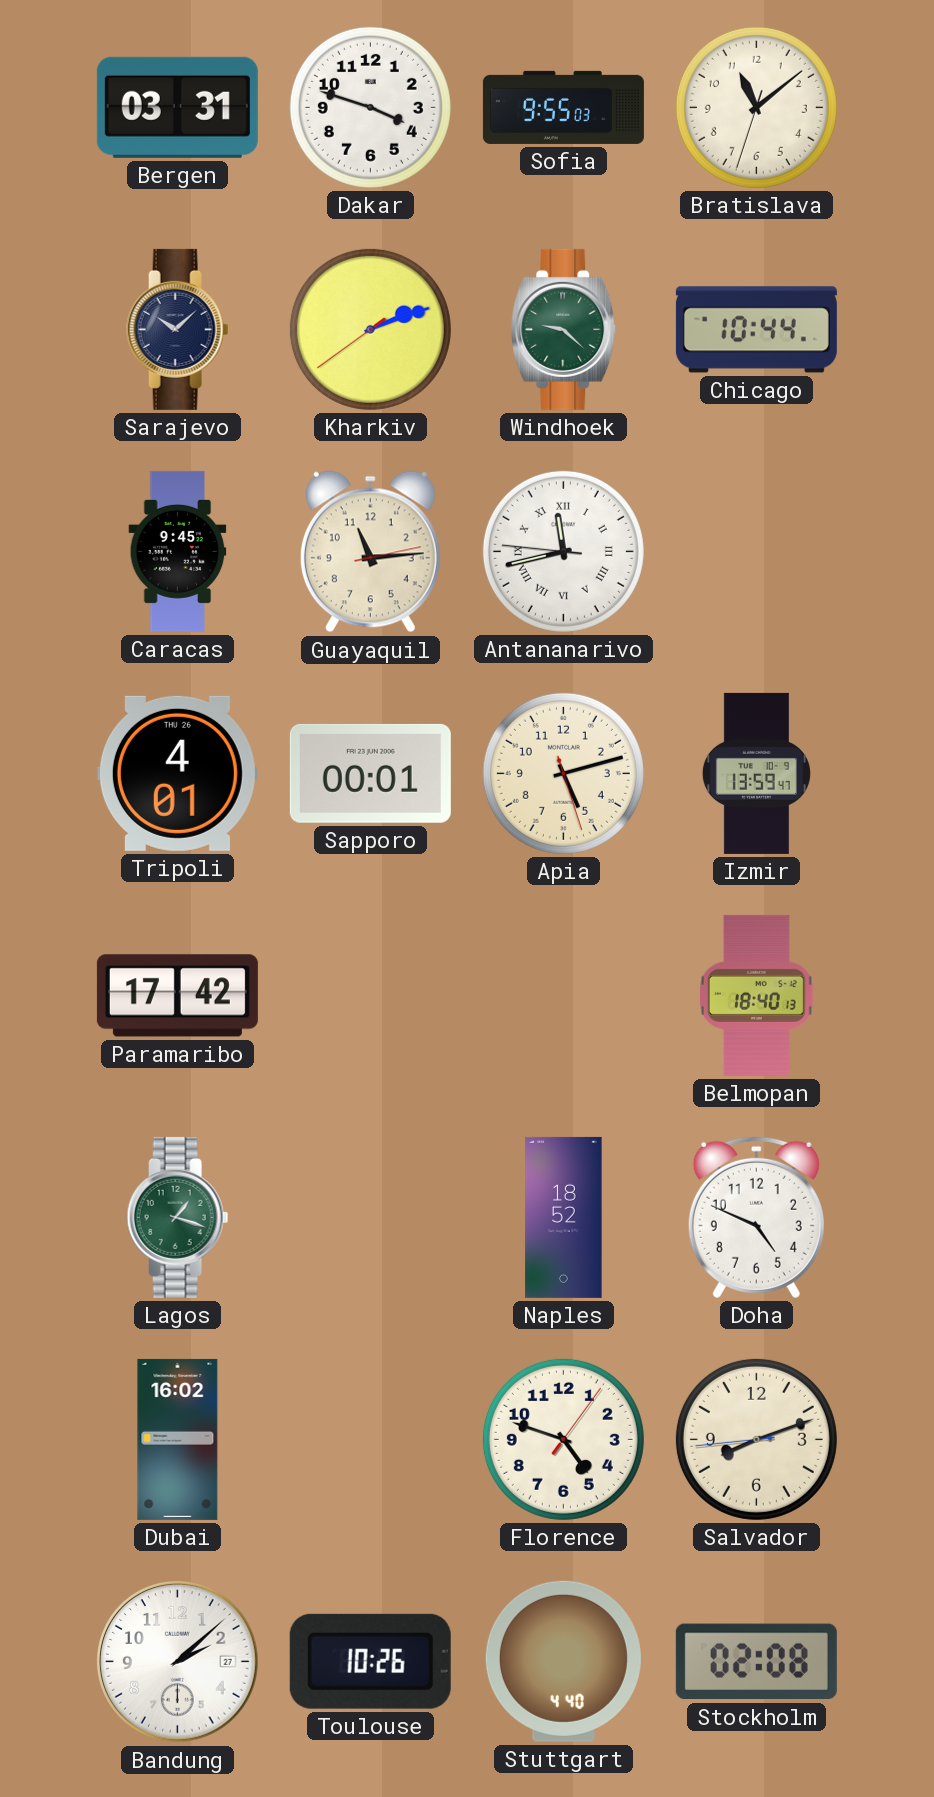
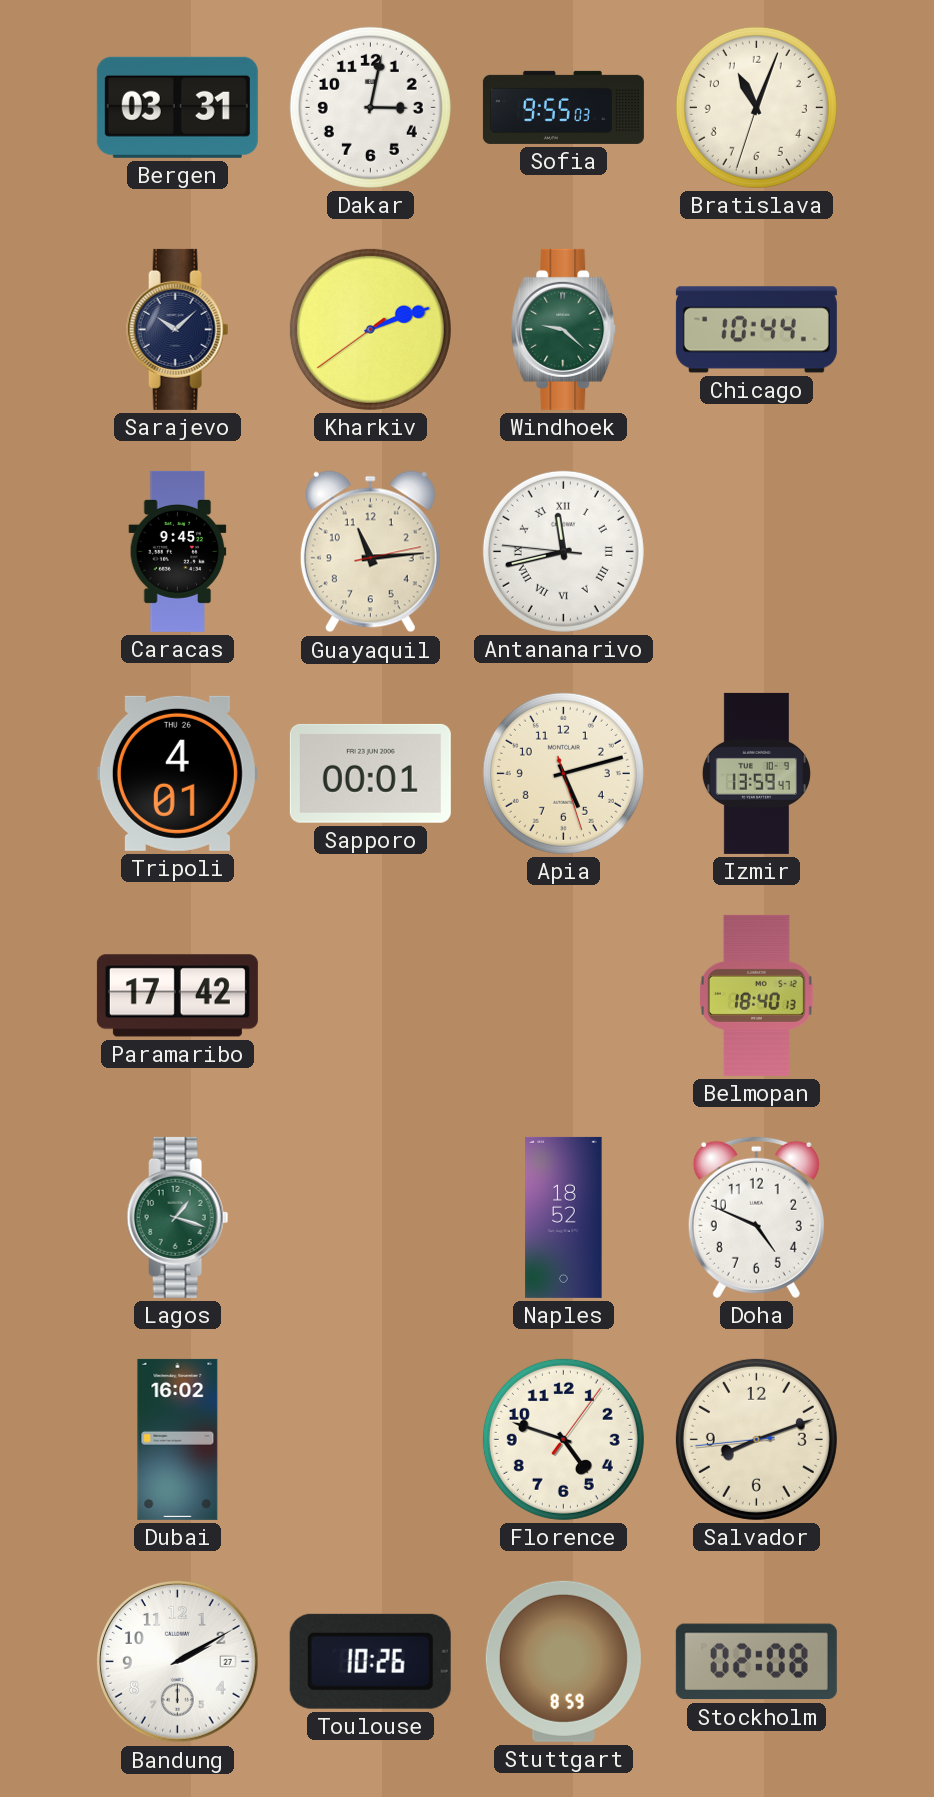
Dakar: 3:48 -> 3:02
Bratislava: 11:08 -> 11:03
Bandung: 2:08 -> 2:10
Stuttgart: 4:40 -> 8:59
